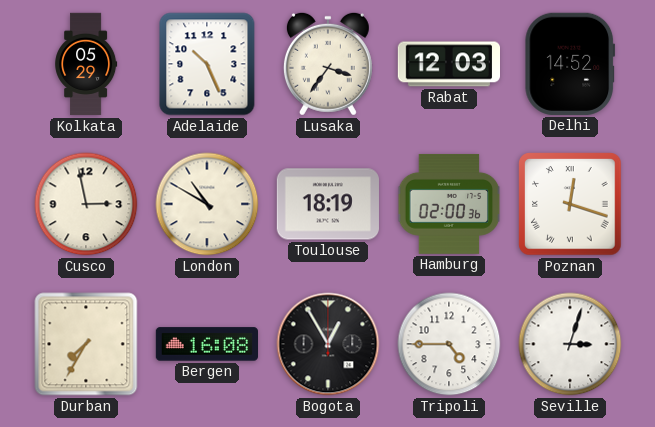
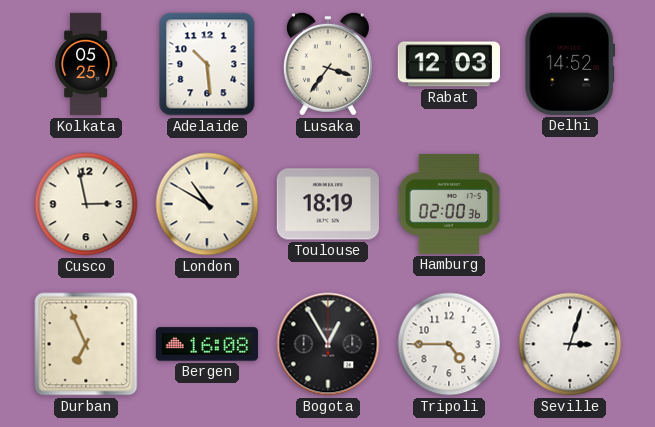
Kolkata: 05:29 -> 05:25
Adelaide: 10:26 -> 10:29
Poznan: 12:18 -> none
Durban: 7:35 -> 6:56
